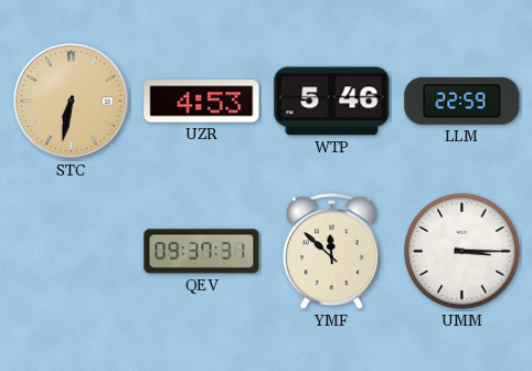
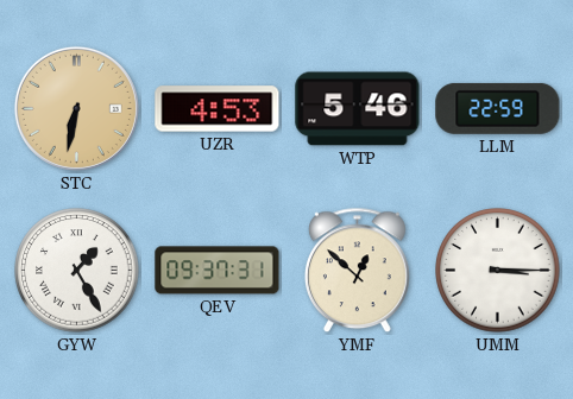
GYW: none -> 1:25
YMF: 11:52 -> 12:52
